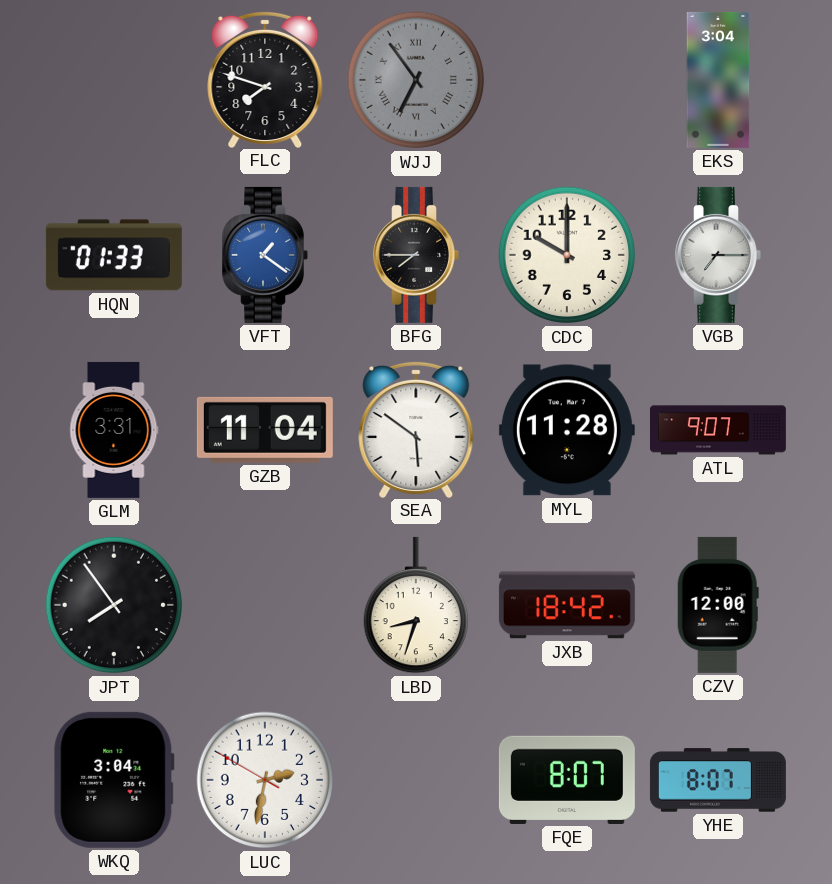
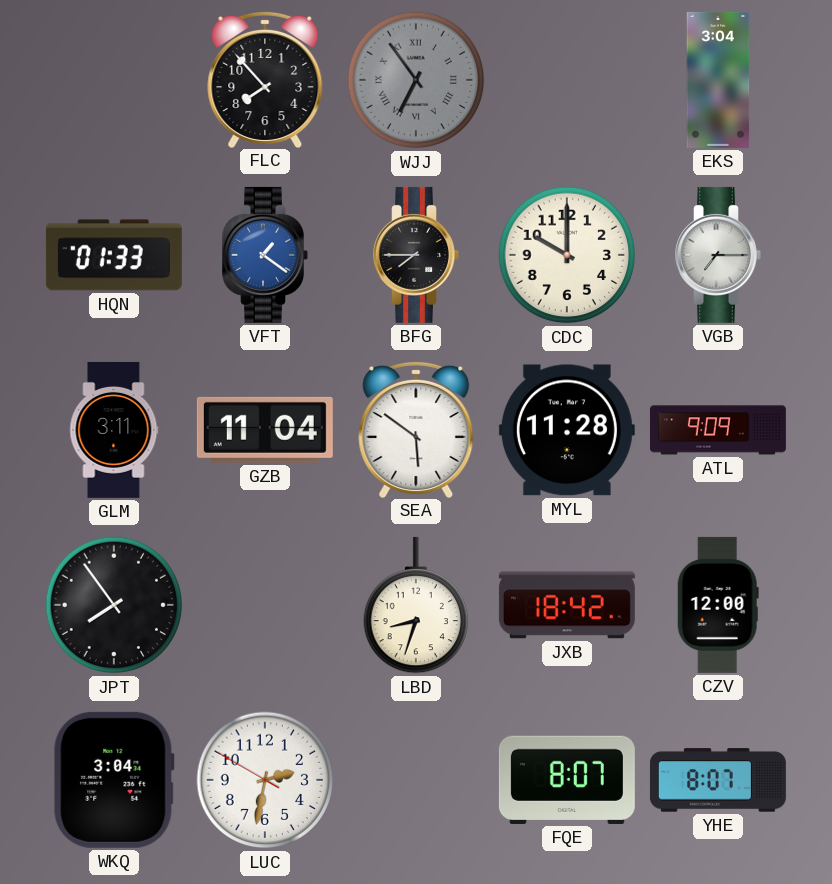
FLC: 7:48 -> 7:53
GLM: 3:31 -> 3:11
ATL: 9:07 -> 9:09
